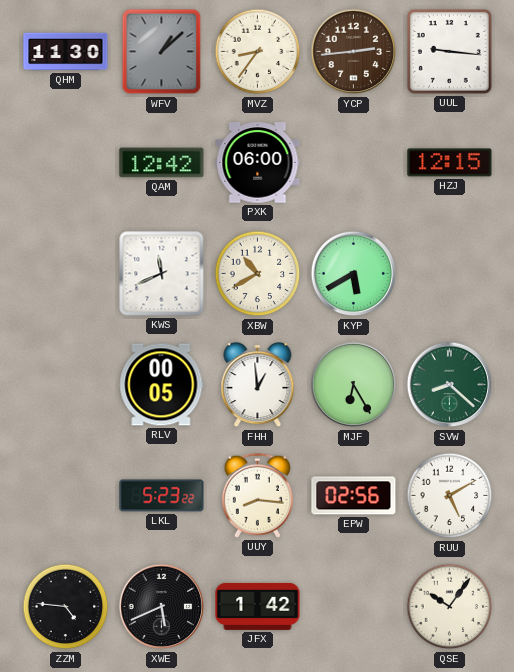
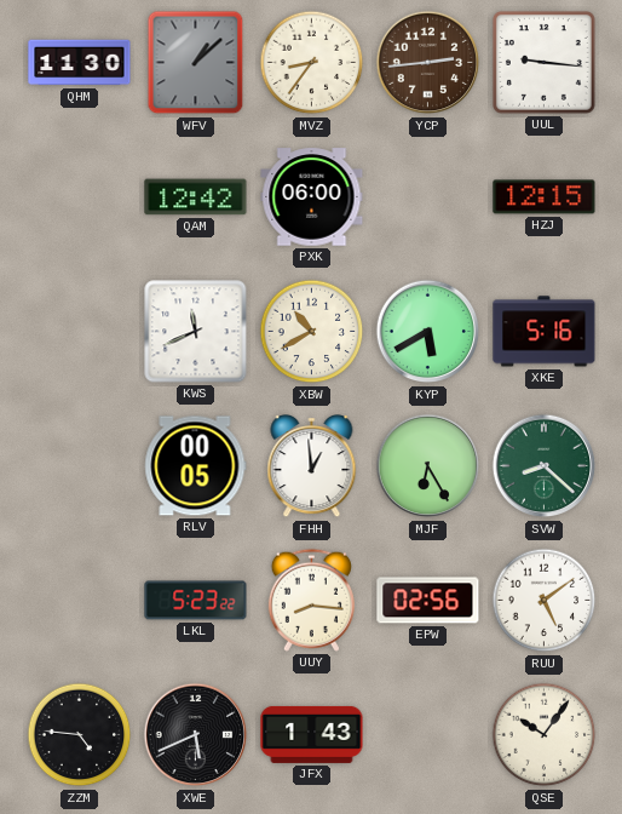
XKE: none -> 5:16
RUU: 5:10 -> 5:09
JFX: 1:42 -> 1:43
